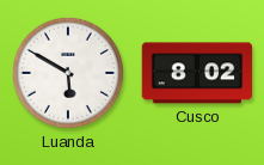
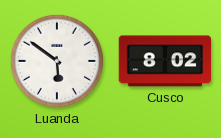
Luanda: 5:50 -> 5:51
